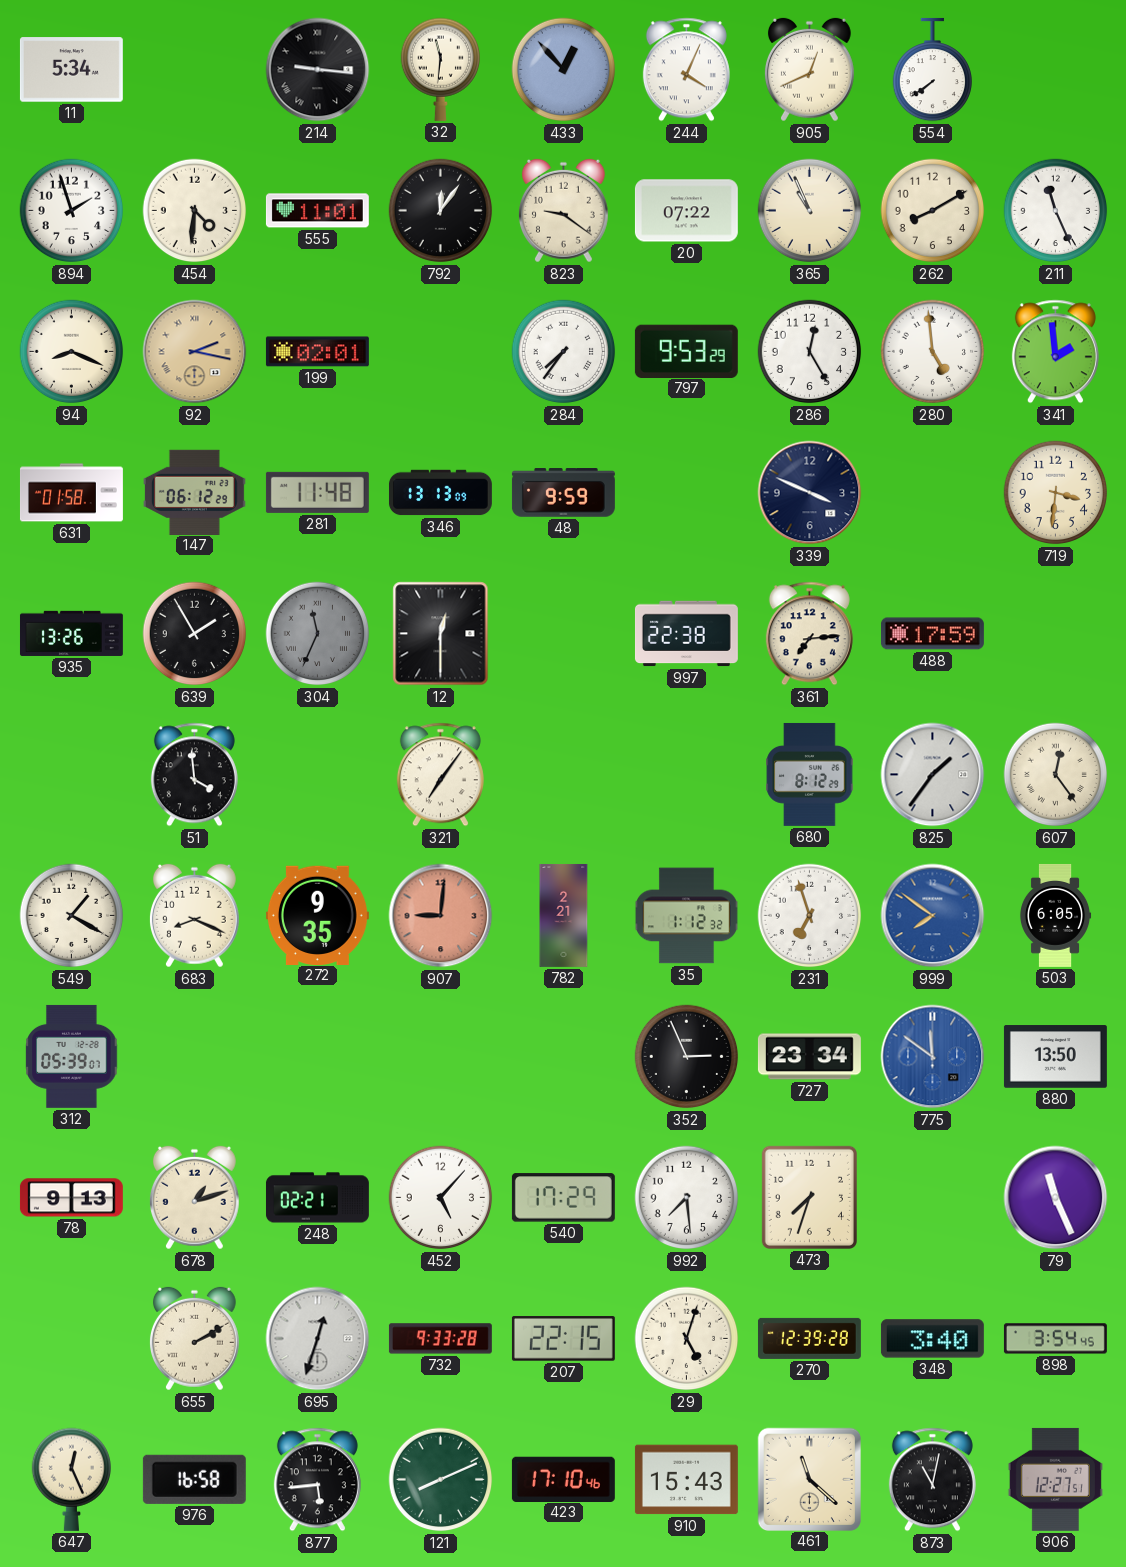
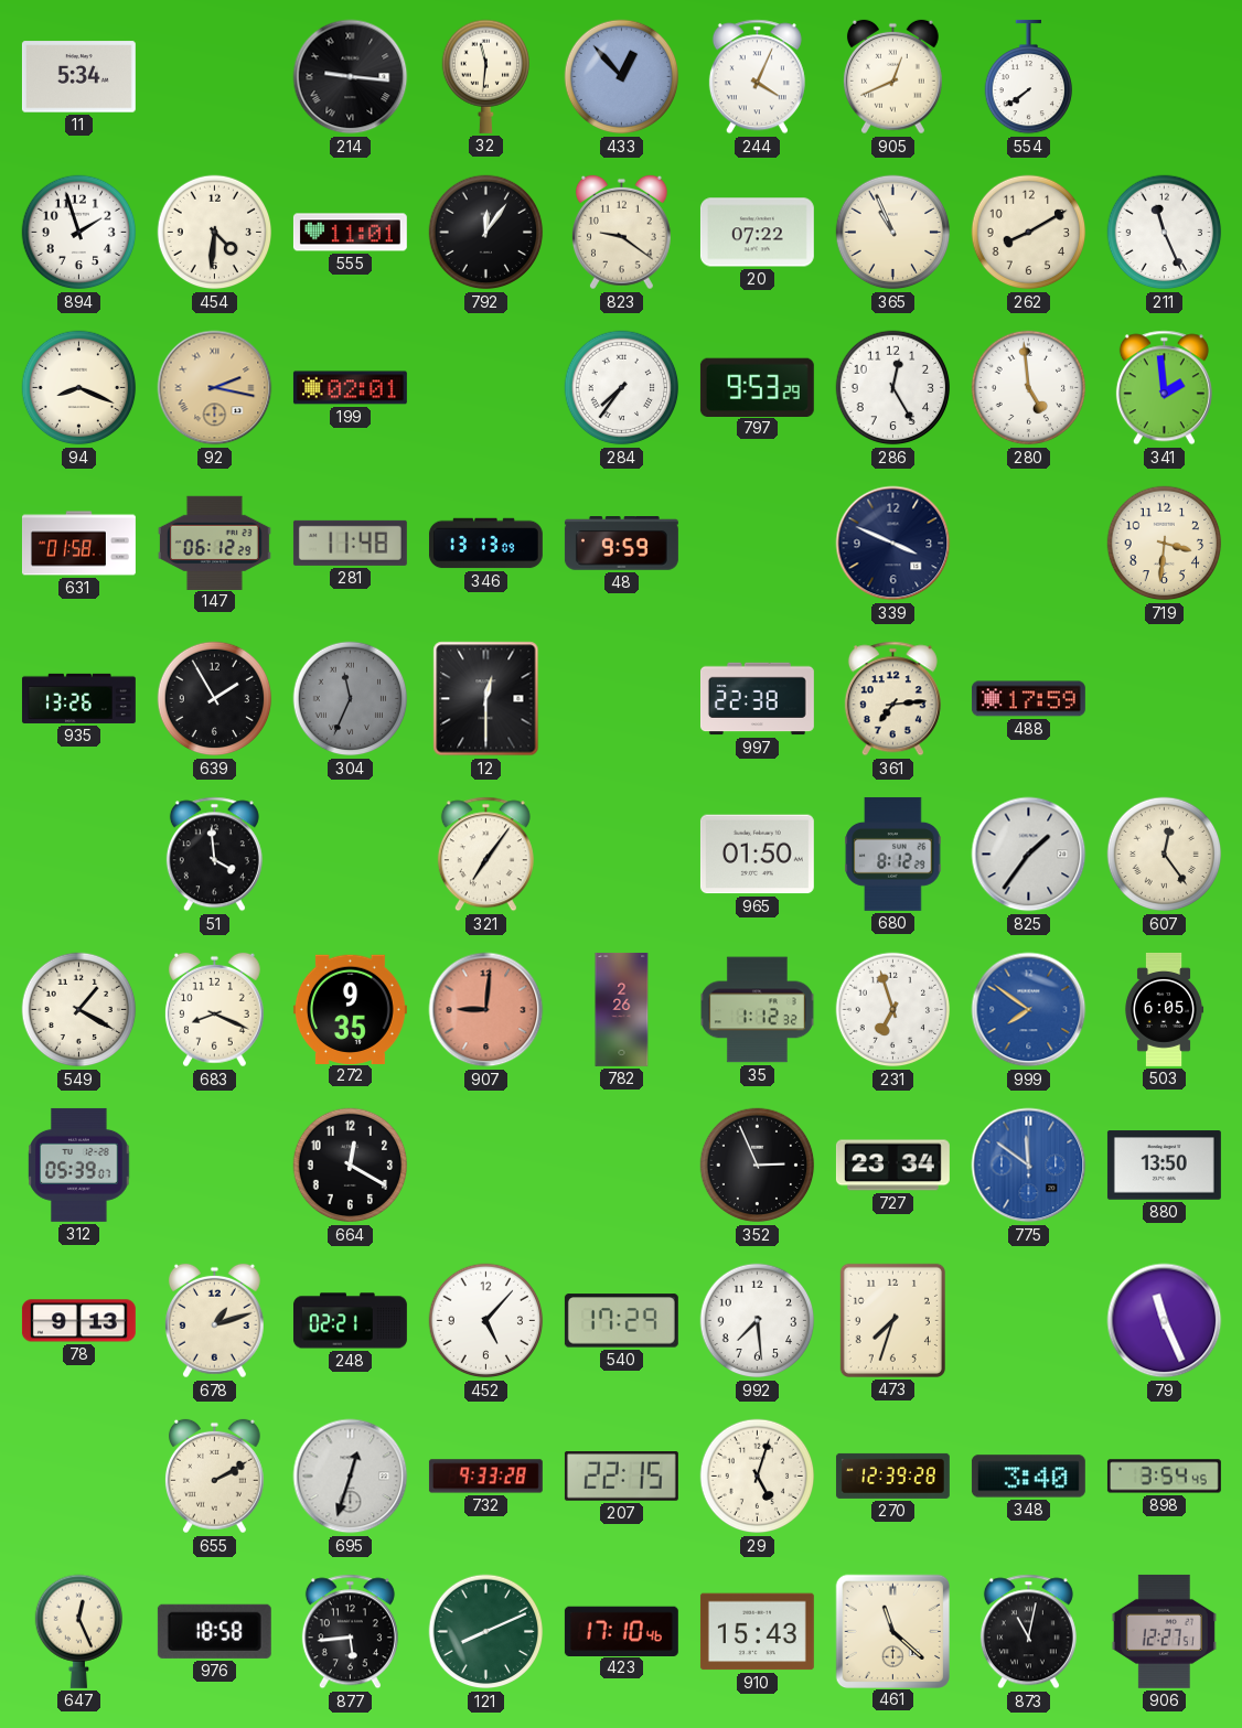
965: none -> 01:50
782: 2:21 -> 2:26
664: none -> 12:20
976: 16:58 -> 18:58
